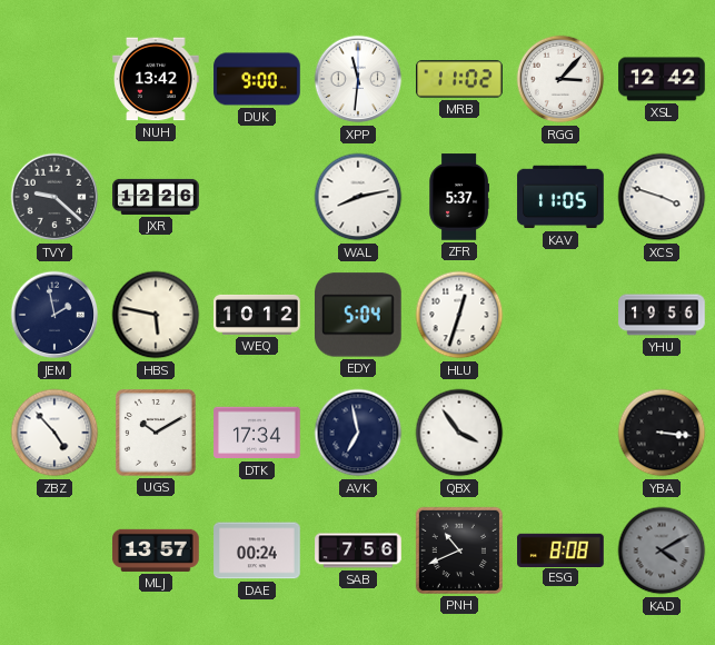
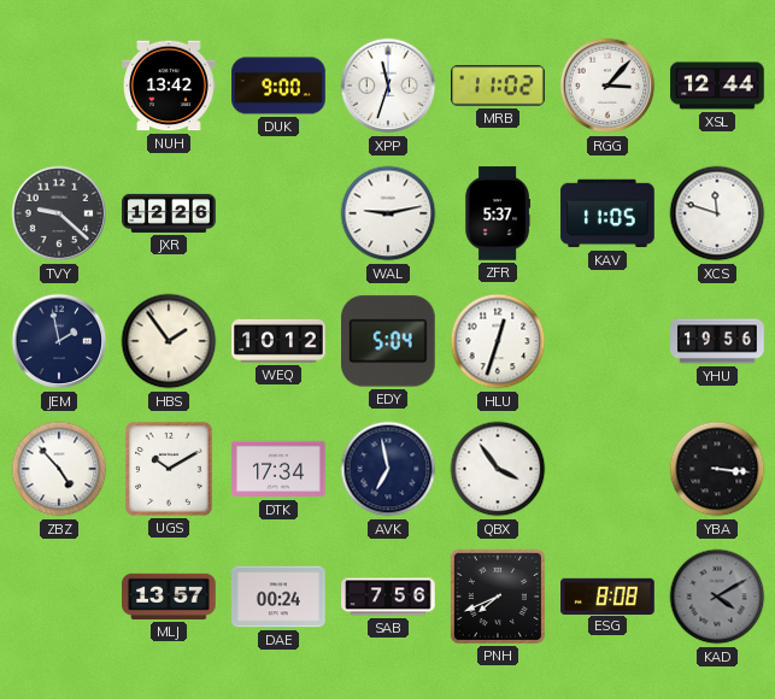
XPP: 11:31 -> 11:33
XSL: 12:42 -> 12:44
WAL: 8:13 -> 9:13
XCS: 3:48 -> 11:48
HBS: 5:47 -> 1:54
PNH: 10:41 -> 7:41
